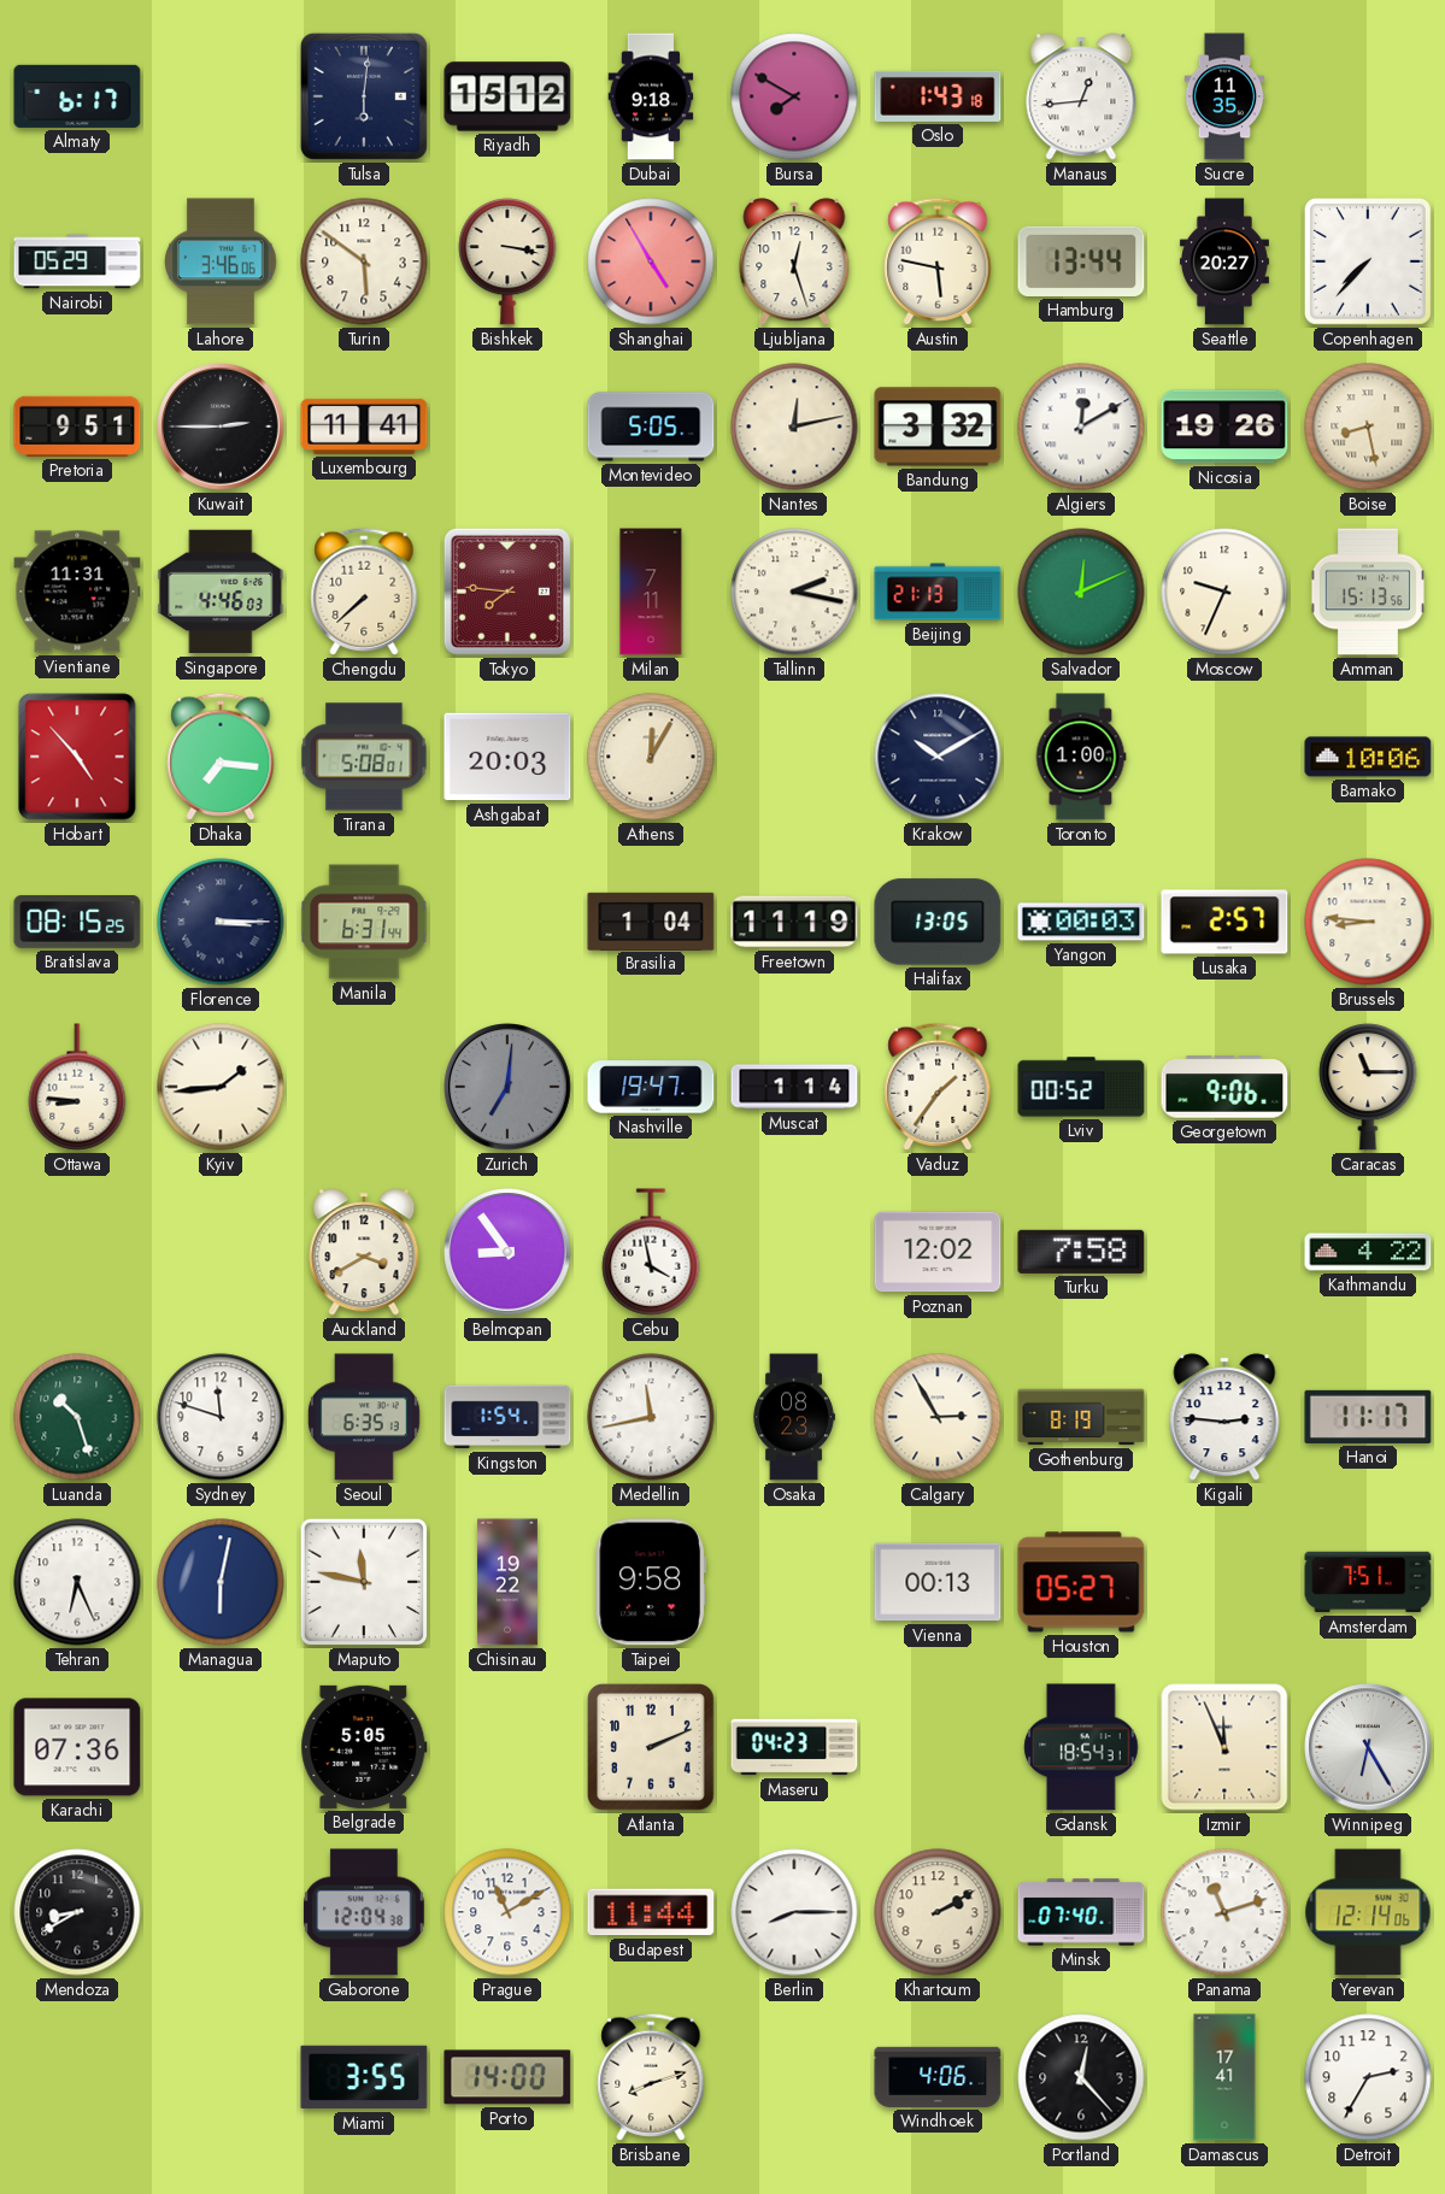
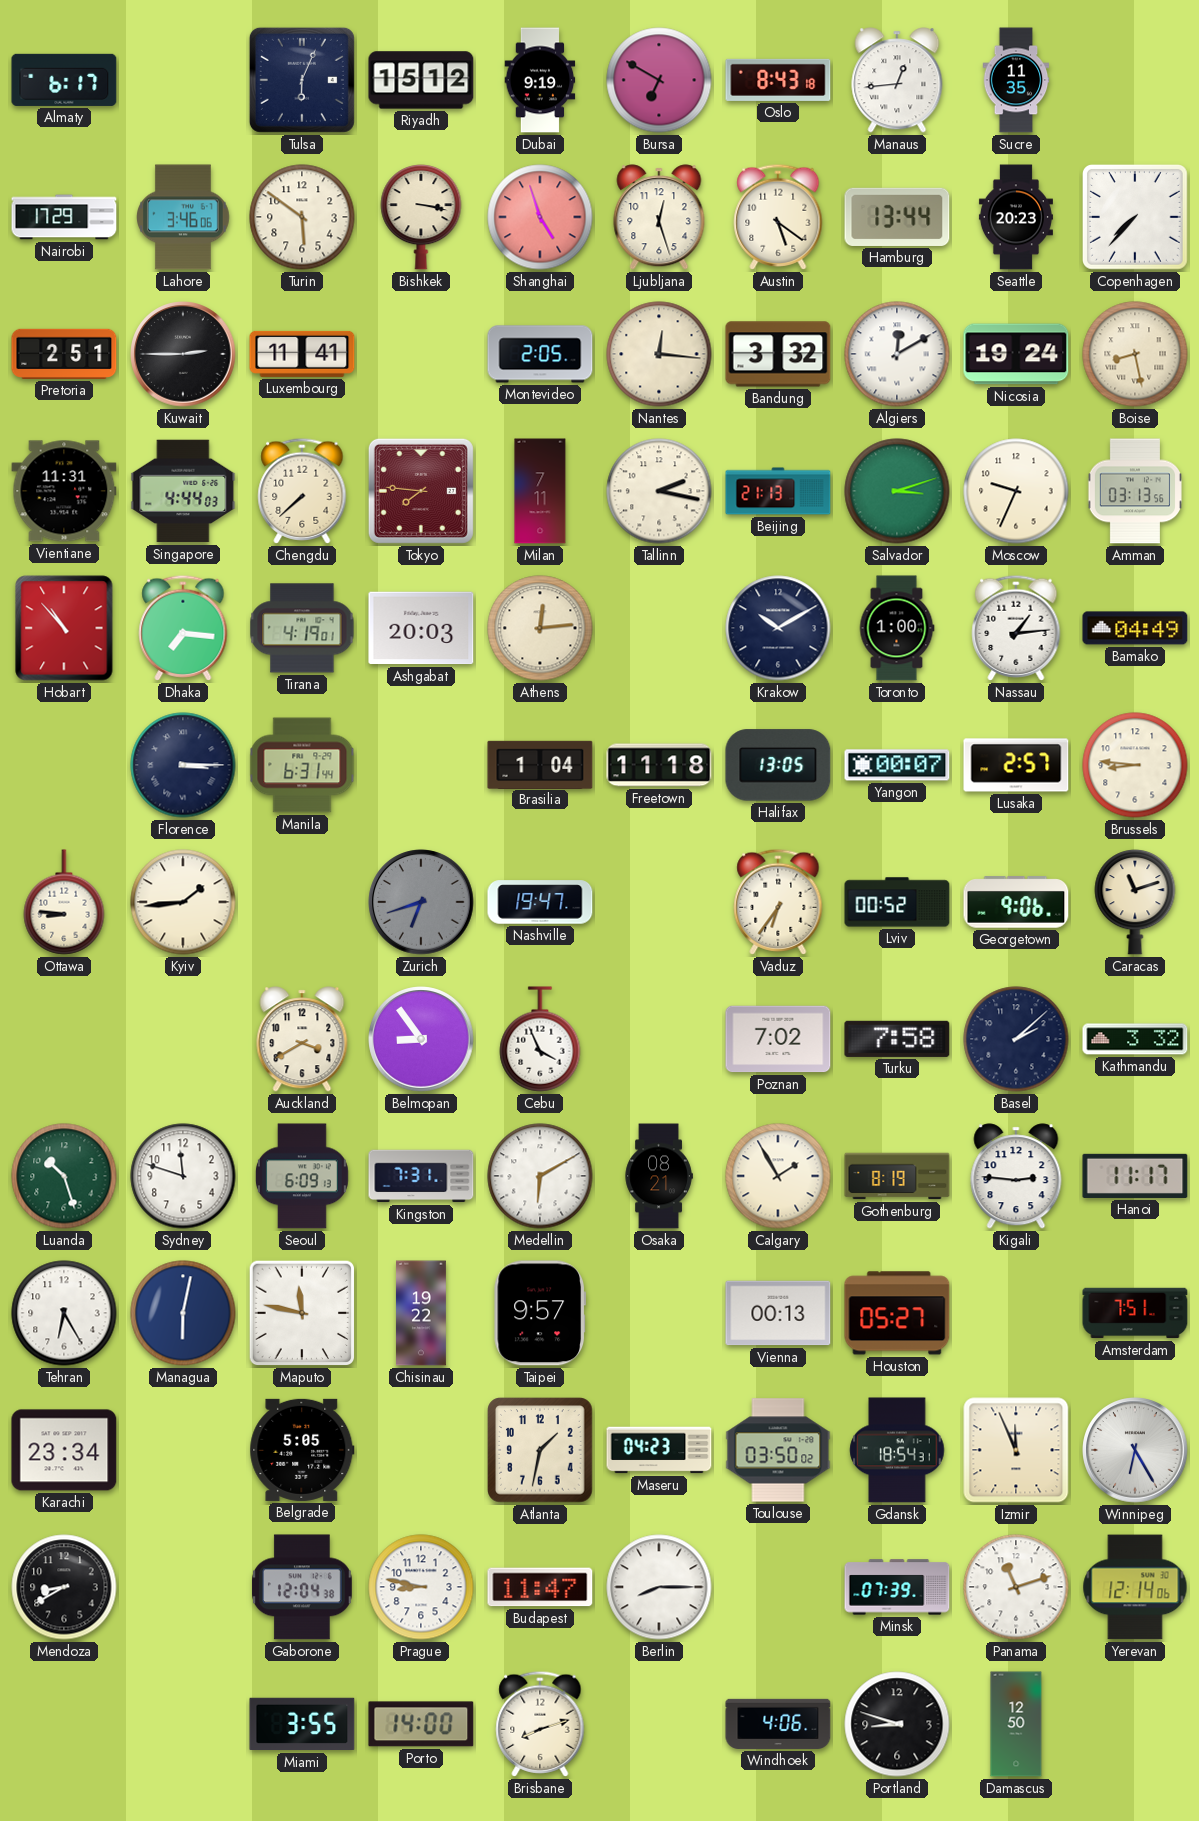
Tulsa: 6:01 -> 6:04
Dubai: 9:18 -> 9:19
Bursa: 7:50 -> 6:50
Oslo: 1:43 -> 8:43
Nairobi: 05:29 -> 17:29
Shanghai: 4:55 -> 4:57
Austin: 5:47 -> 5:21
Seattle: 20:27 -> 20:23
Pretoria: 9:51 -> 2:51
Montevideo: 5:05 -> 2:05
Nantes: 12:13 -> 12:16
Nicosia: 19:26 -> 19:24
Singapore: 4:46 -> 4:44
Salvador: 12:11 -> 3:12
Amman: 15:13 -> 03:13
Hobart: 4:53 -> 10:53
Tirana: 5:08 -> 4:19
Athens: 12:05 -> 12:14
Nassau: none -> 1:14
Bamako: 10:06 -> 04:49
Bratislava: 08:15 -> none
Freetown: 11:19 -> 11:18
Yangon: 00:03 -> 00:07
Zurich: 7:01 -> 6:42
Muscat: 1:14 -> none
Vaduz: 1:36 -> 6:36
Caracas: 11:15 -> 11:12
Cebu: 3:58 -> 3:56
Poznan: 12:02 -> 7:02
Basel: none -> 2:08
Kathmandu: 4:22 -> 3:32
Seoul: 6:35 -> 6:09
Kingston: 1:54 -> 7:31
Medellin: 11:43 -> 6:10
Osaka: 08:23 -> 08:21
Calgary: 2:55 -> 1:55
Tehran: 6:26 -> 6:25
Taipei: 9:58 -> 9:57
Karachi: 07:36 -> 23:34
Atlanta: 2:11 -> 1:32
Toulouse: none -> 03:50
Prague: 11:10 -> 8:47
Budapest: 11:44 -> 11:47
Khartoum: 2:10 -> none
Minsk: 07:40 -> 07:39
Portland: 12:23 -> 8:48
Damascus: 17:41 -> 12:50
Detroit: 2:35 -> none
